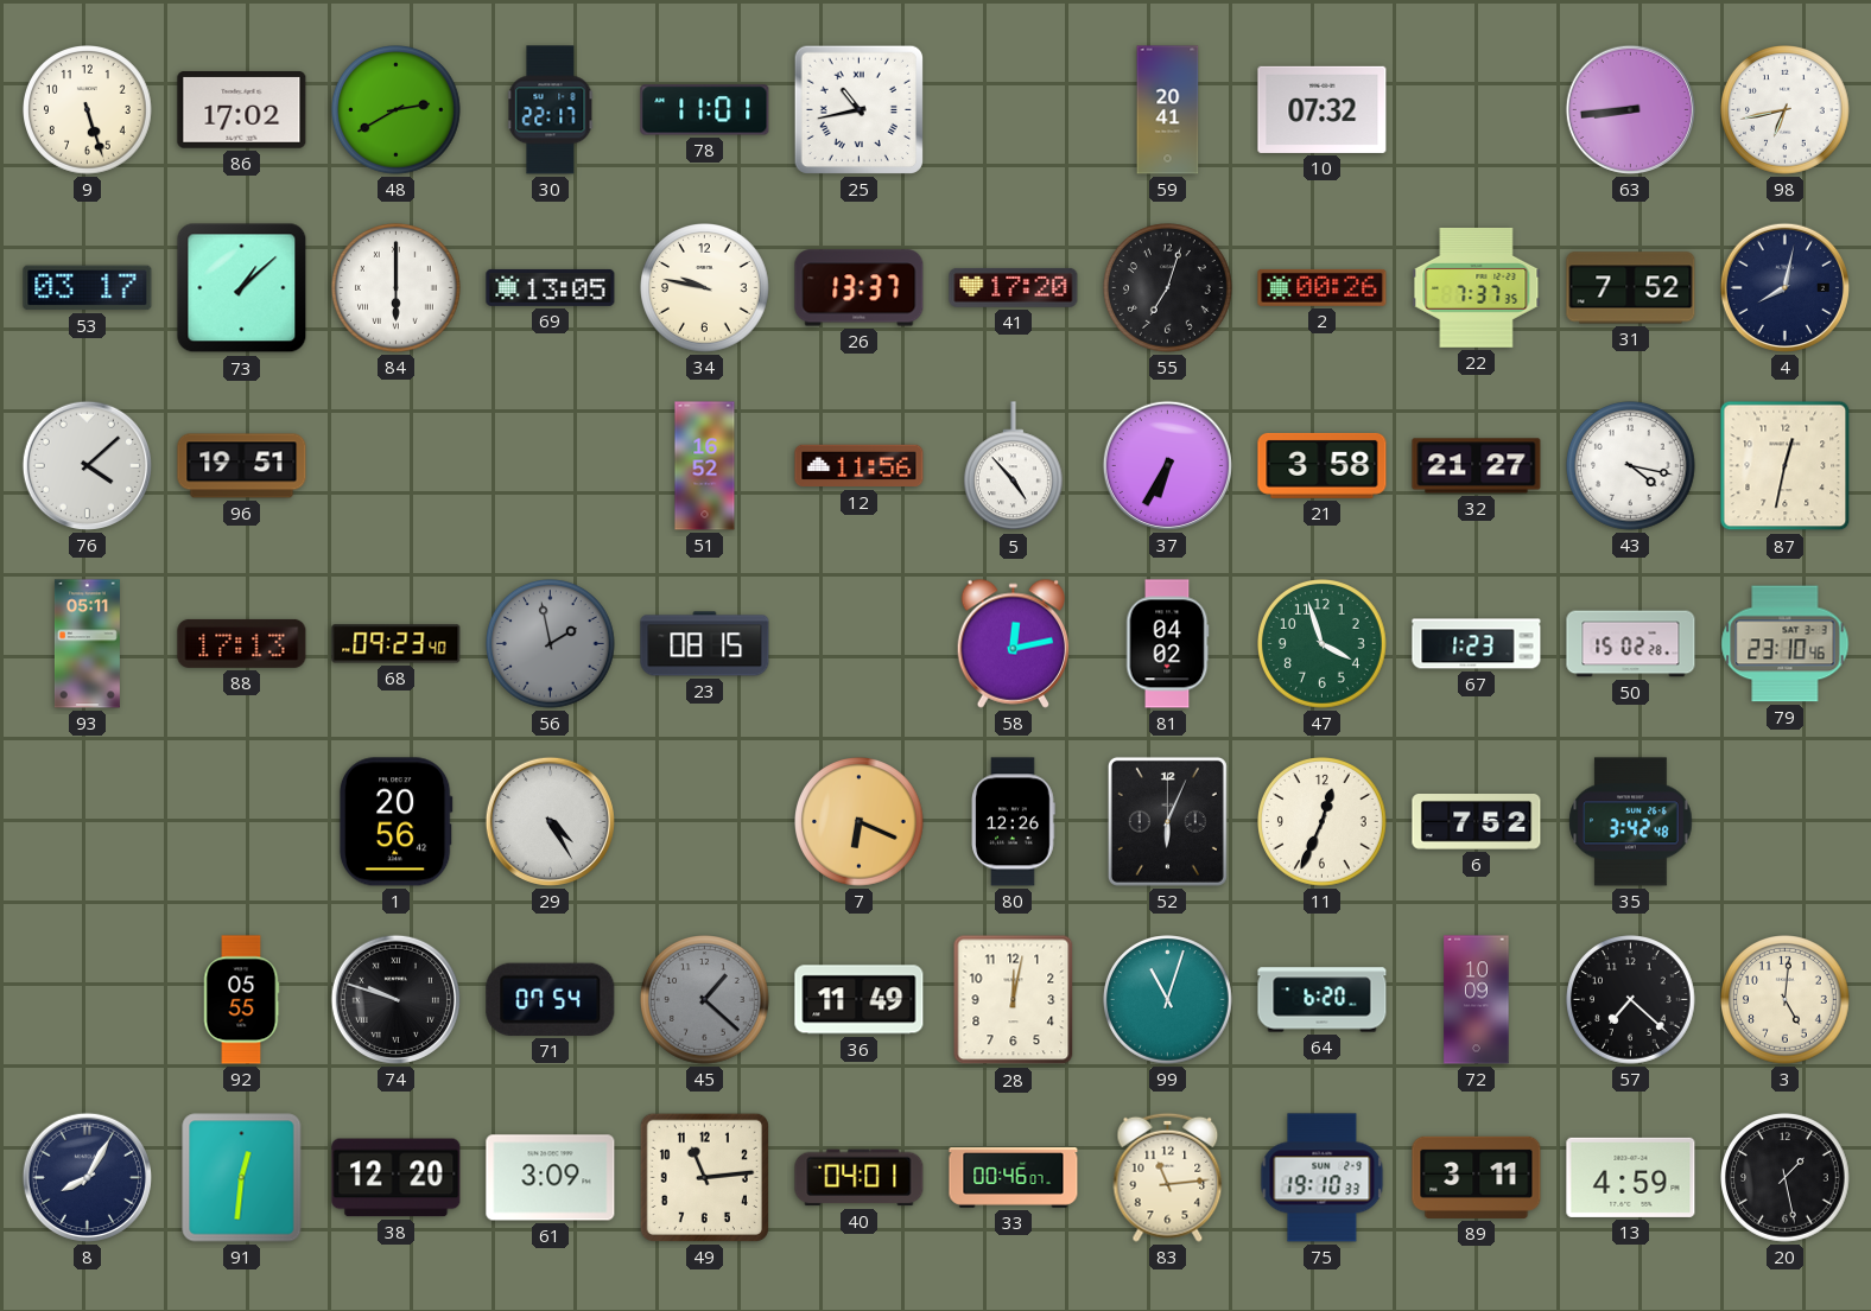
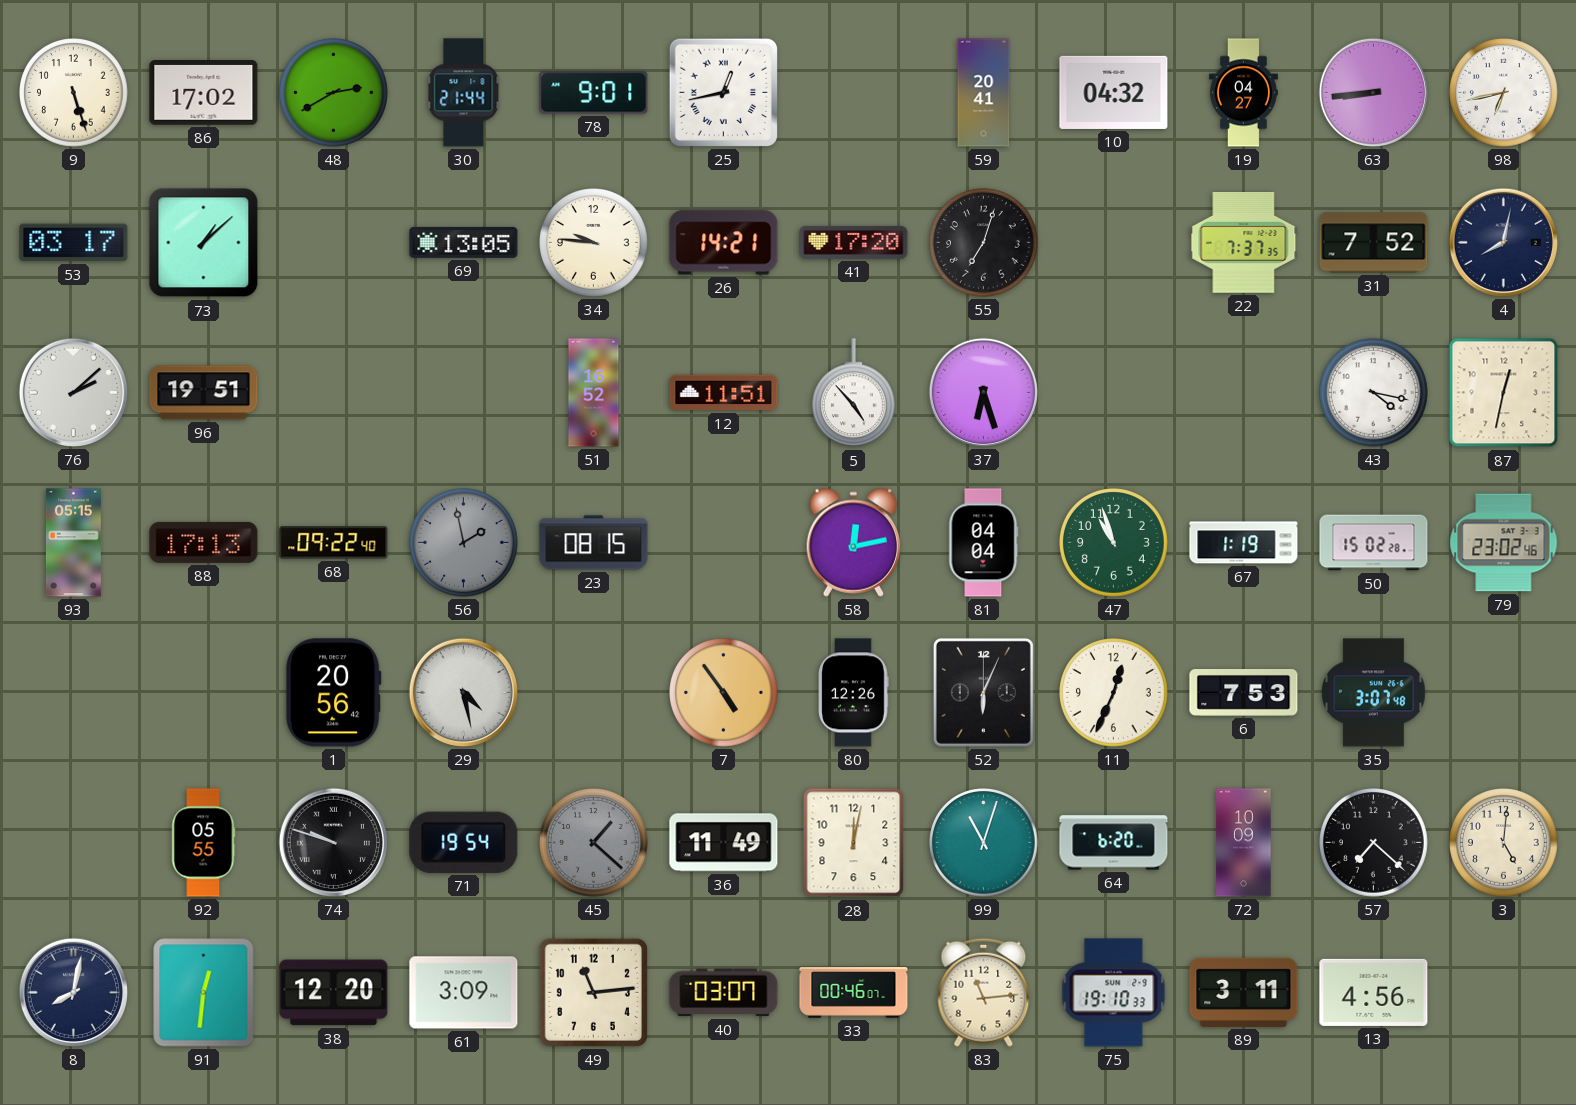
30: 22:17 -> 21:44
78: 11:01 -> 9:01
25: 10:43 -> 12:43
10: 07:32 -> 04:32
19: none -> 04:27
84: 6:00 -> none
34: 9:47 -> 9:46
26: 13:37 -> 14:21
2: 00:26 -> none
76: 4:08 -> 2:08
12: 11:56 -> 11:51
37: 6:35 -> 6:27
21: 3:58 -> none
32: 21:27 -> none
93: 05:11 -> 05:15
68: 09:23 -> 09:22
81: 04:02 -> 04:04
47: 3:57 -> 10:57
67: 1:23 -> 1:19
79: 23:10 -> 23:02
29: 4:25 -> 4:28
7: 6:19 -> 4:54
6: 7:52 -> 7:53
35: 3:42 -> 3:07
71: 07:54 -> 19:54
8: 8:05 -> 8:02
40: 04:01 -> 03:07
13: 4:59 -> 4:56
20: 1:28 -> none
